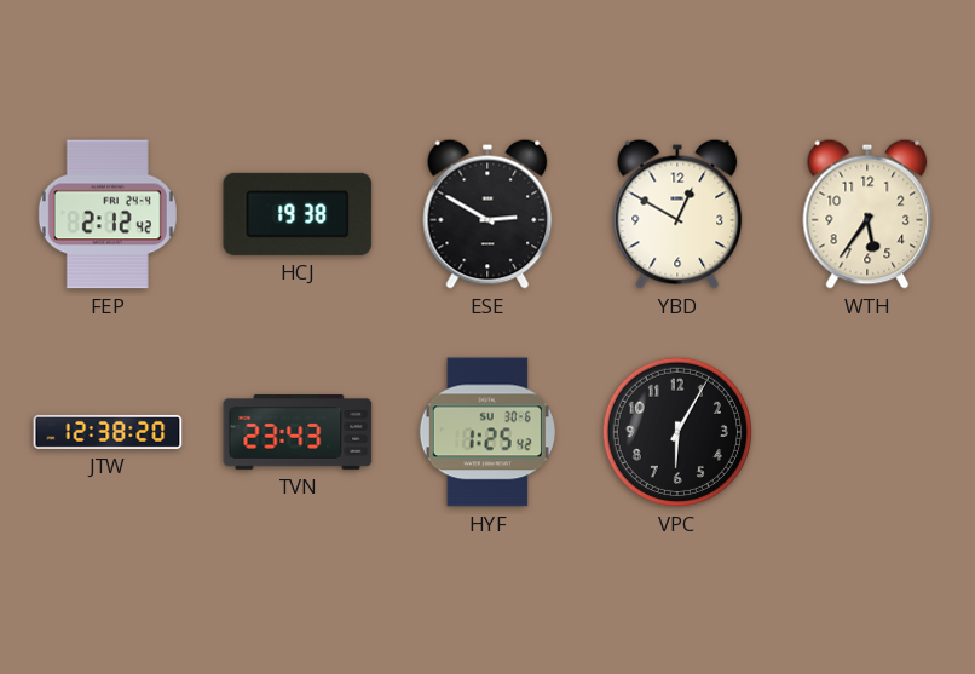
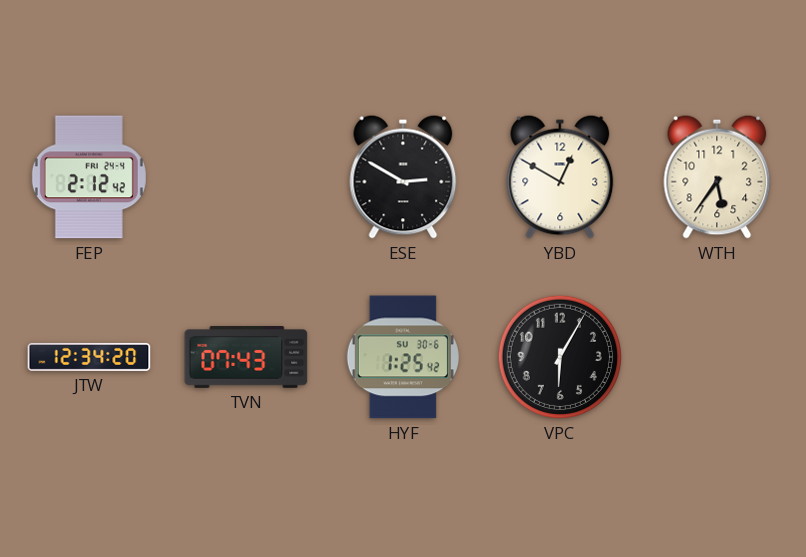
HCJ: 19:38 -> none
JTW: 12:38 -> 12:34
TVN: 23:43 -> 07:43
